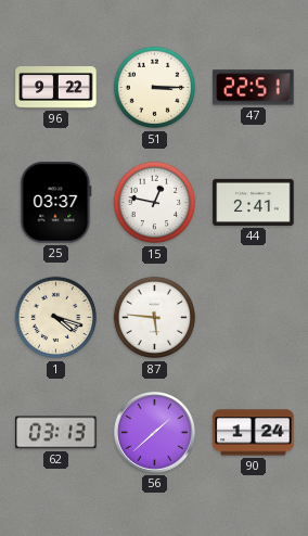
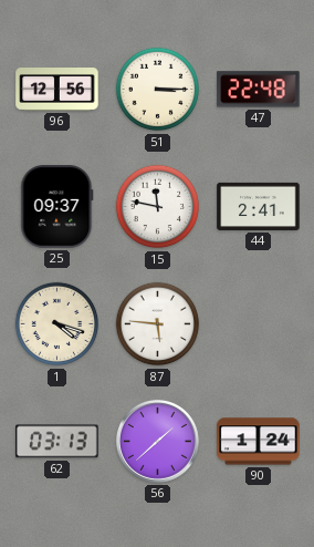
96: 9:22 -> 12:56
47: 22:51 -> 22:48
25: 03:37 -> 09:37
15: 12:47 -> 11:47
